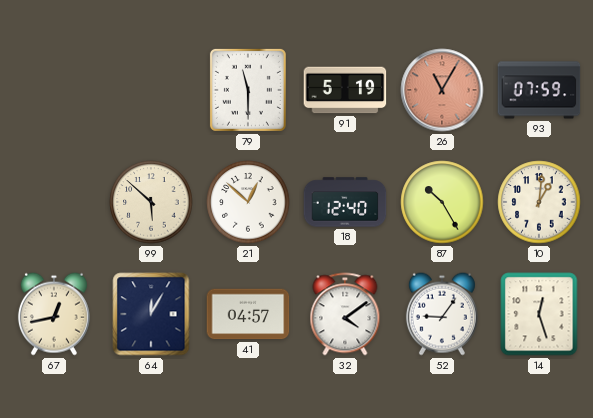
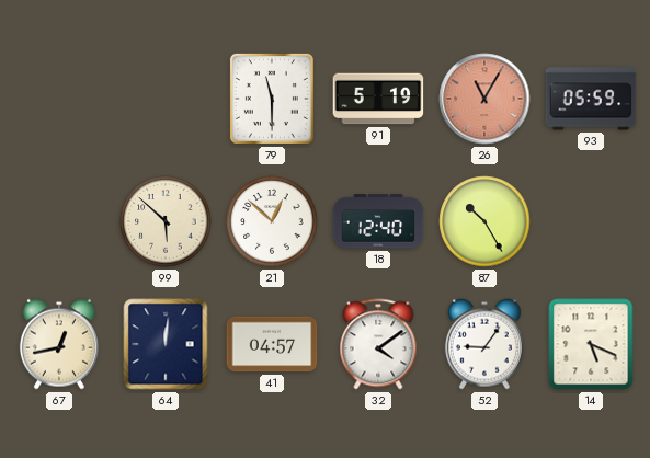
93: 07:59 -> 05:59
10: 1:01 -> none
64: 12:05 -> 12:01
14: 12:27 -> 5:19
